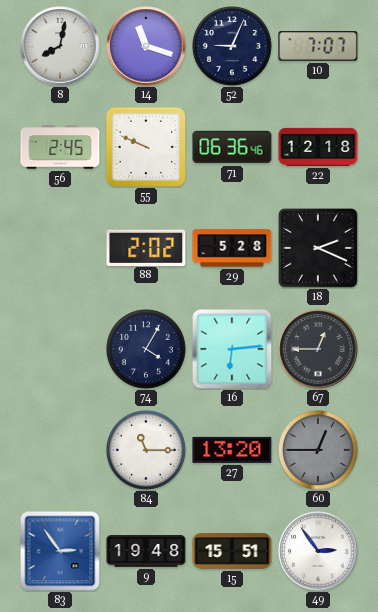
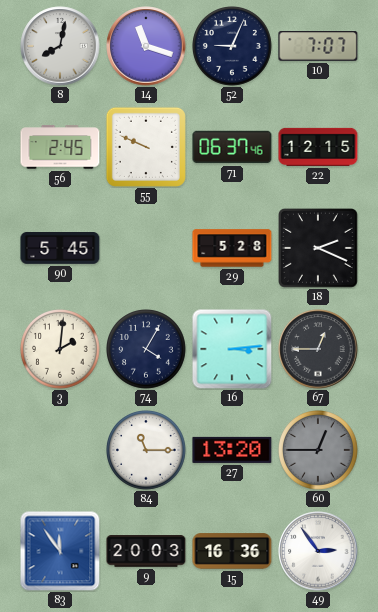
71: 06:36 -> 06:37
22: 12:18 -> 12:15
90: none -> 5:45
88: 2:02 -> none
3: none -> 2:01
16: 6:14 -> 3:14
83: 2:54 -> 11:54
9: 19:48 -> 20:03
15: 15:51 -> 16:36
